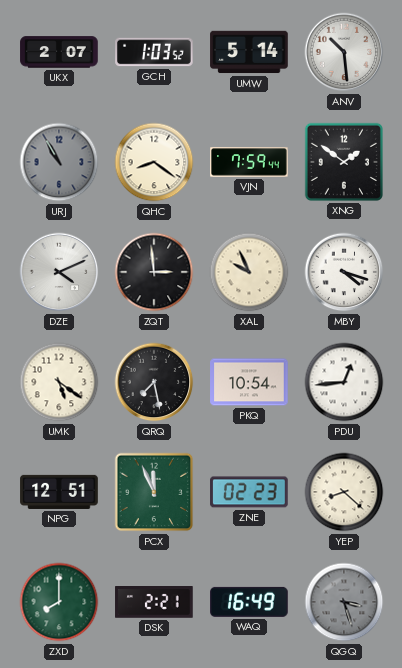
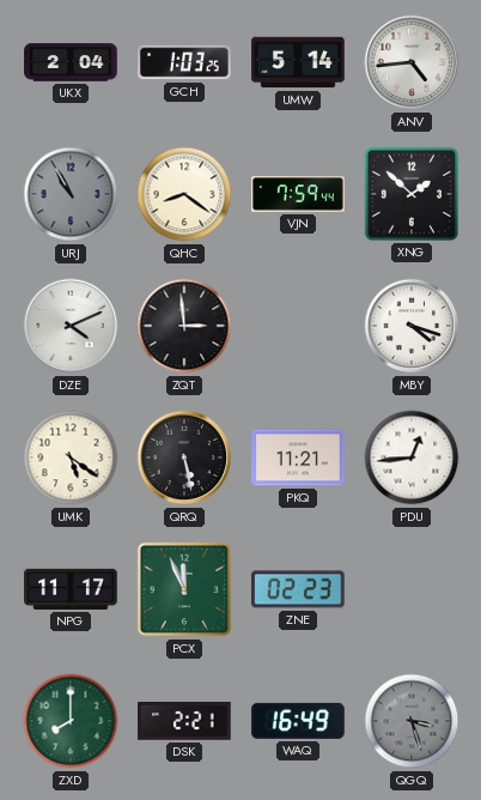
UKX: 2:07 -> 2:04
GCH: 1:03:52 -> 1:03:25
ANV: 10:29 -> 4:44
XNG: 1:51 -> 1:52
XAL: 9:56 -> none
QRQ: 7:28 -> 5:28
PKQ: 10:54 -> 11:21
NPG: 12:51 -> 11:17
YEP: 8:22 -> none
